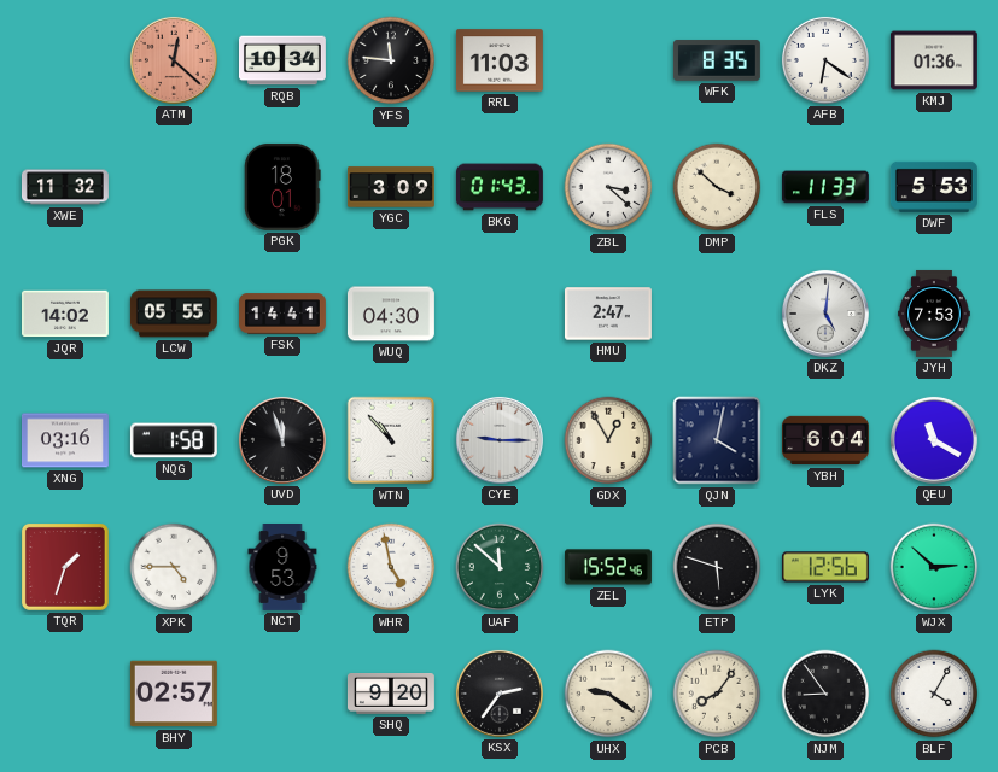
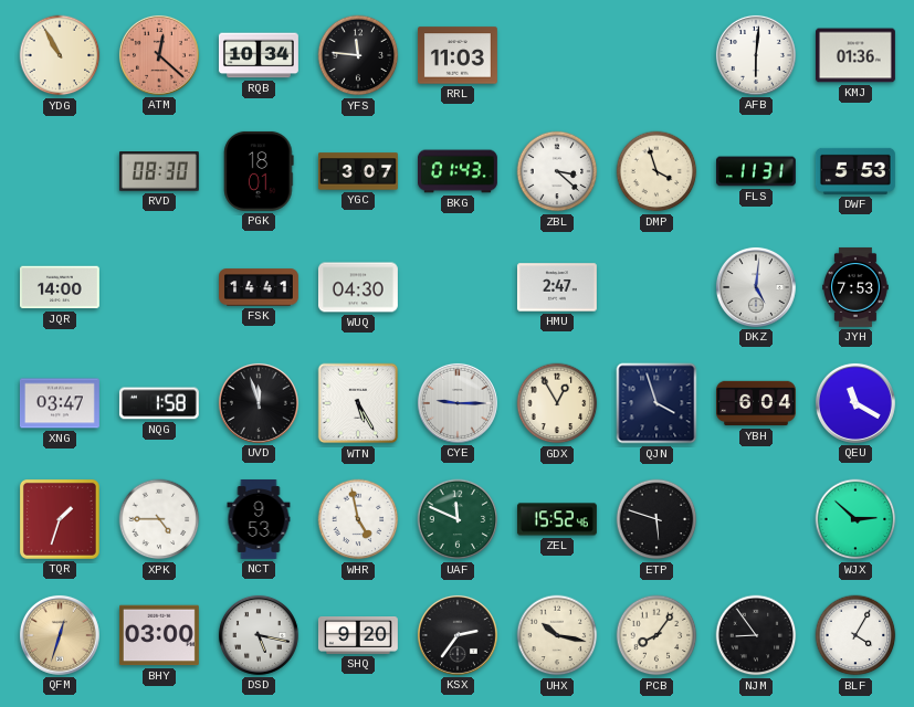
YDG: none -> 10:55
WFK: 8:35 -> none
AFB: 6:21 -> 6:01
XWE: 11:32 -> none
RVD: none -> 08:30
YGC: 3:09 -> 3:07
DMP: 3:52 -> 3:57
FLS: 11:33 -> 11:31
JQR: 14:02 -> 14:00
LCW: 05:55 -> none
XNG: 03:16 -> 03:47
WTN: 10:53 -> 5:25
QJN: 4:02 -> 3:57
UAF: 11:52 -> 11:49
LYK: 12:56 -> none
QFM: none -> 12:33
BHY: 02:57 -> 03:00
DSD: none -> 5:17
UHX: 9:21 -> 10:17
